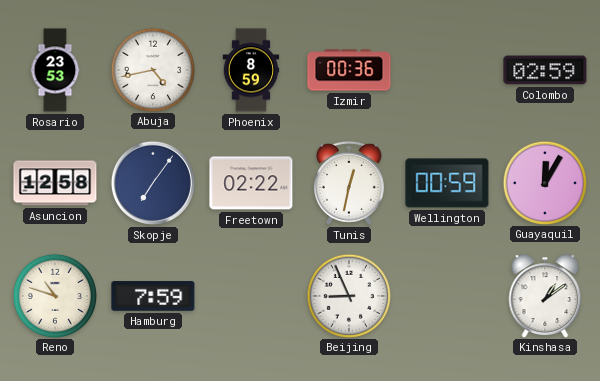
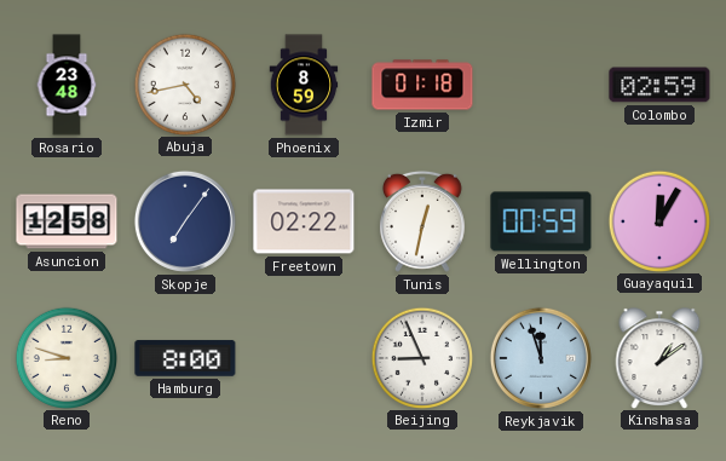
Rosario: 23:53 -> 23:48
Izmir: 00:36 -> 01:18
Reno: 10:48 -> 8:48
Hamburg: 7:59 -> 8:00
Reykjavik: none -> 11:57
